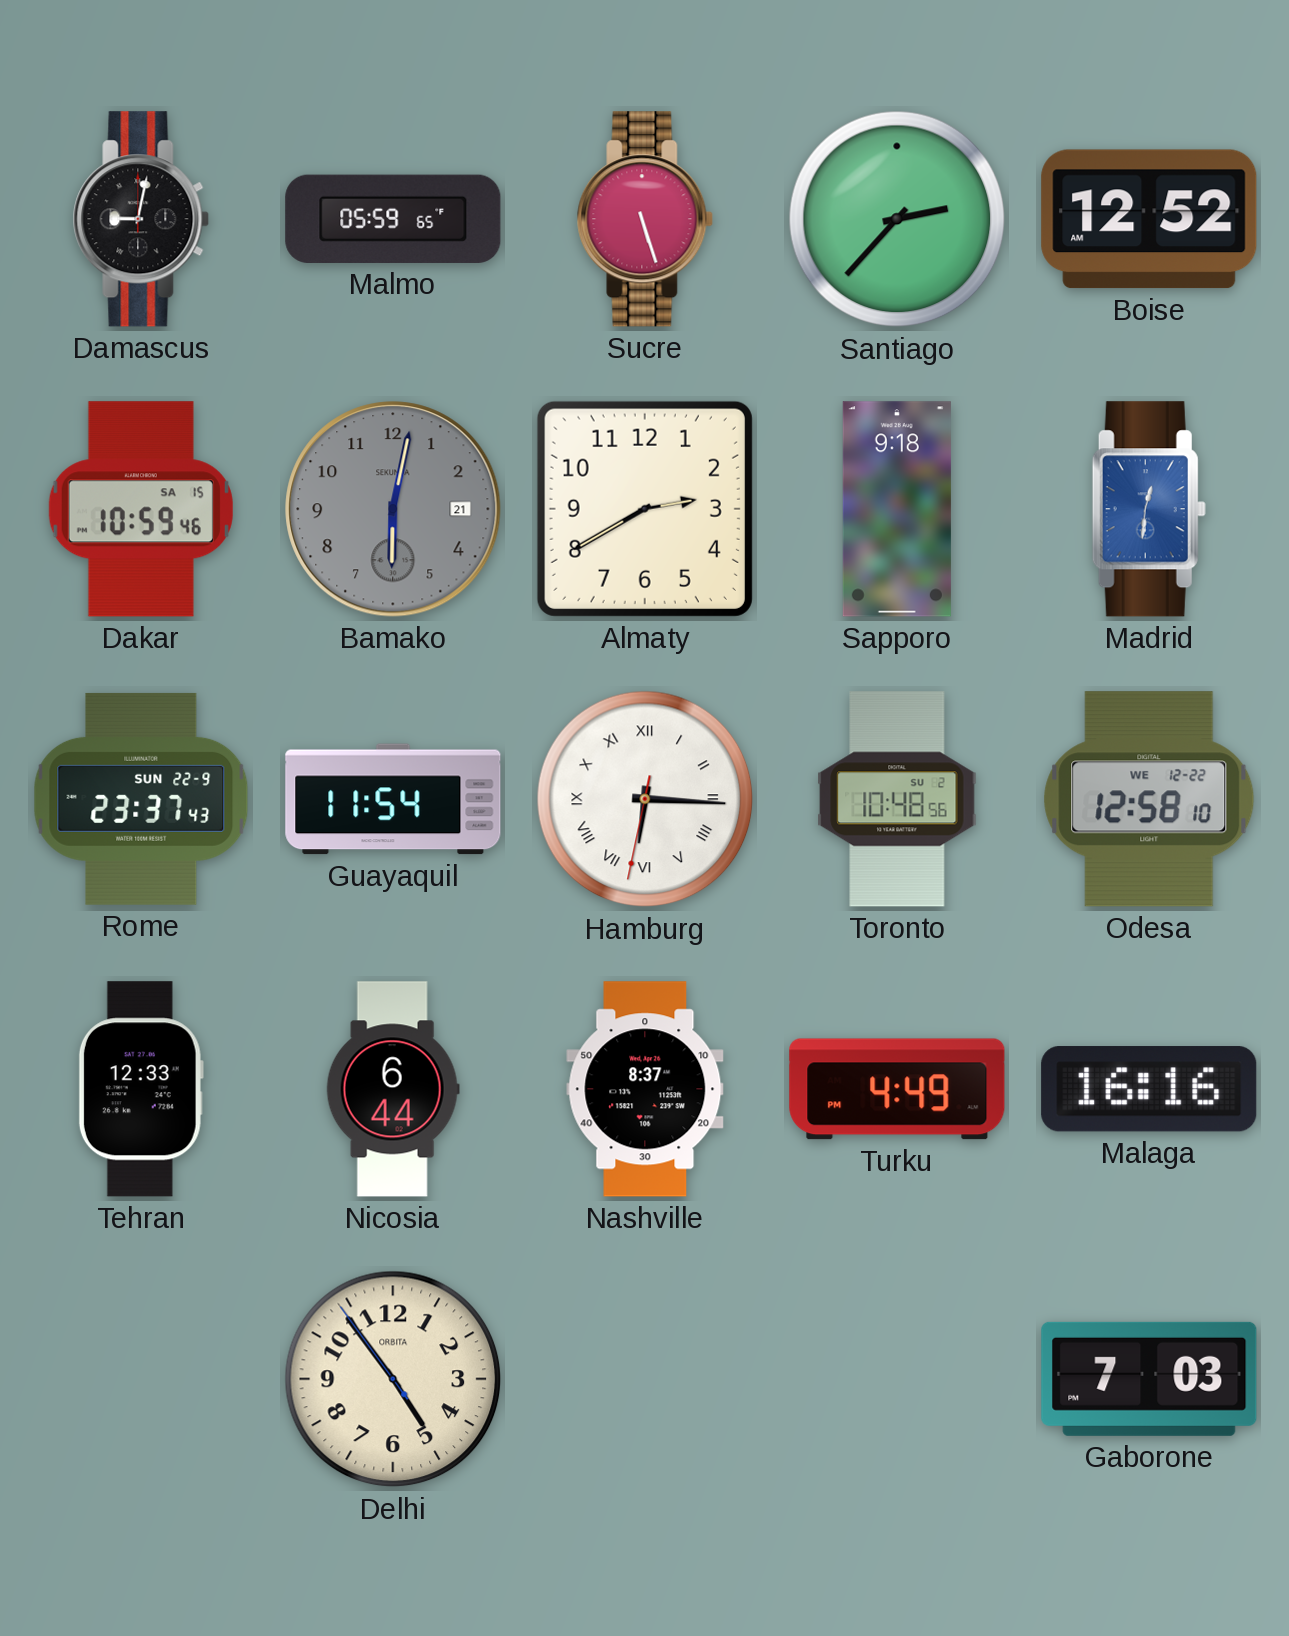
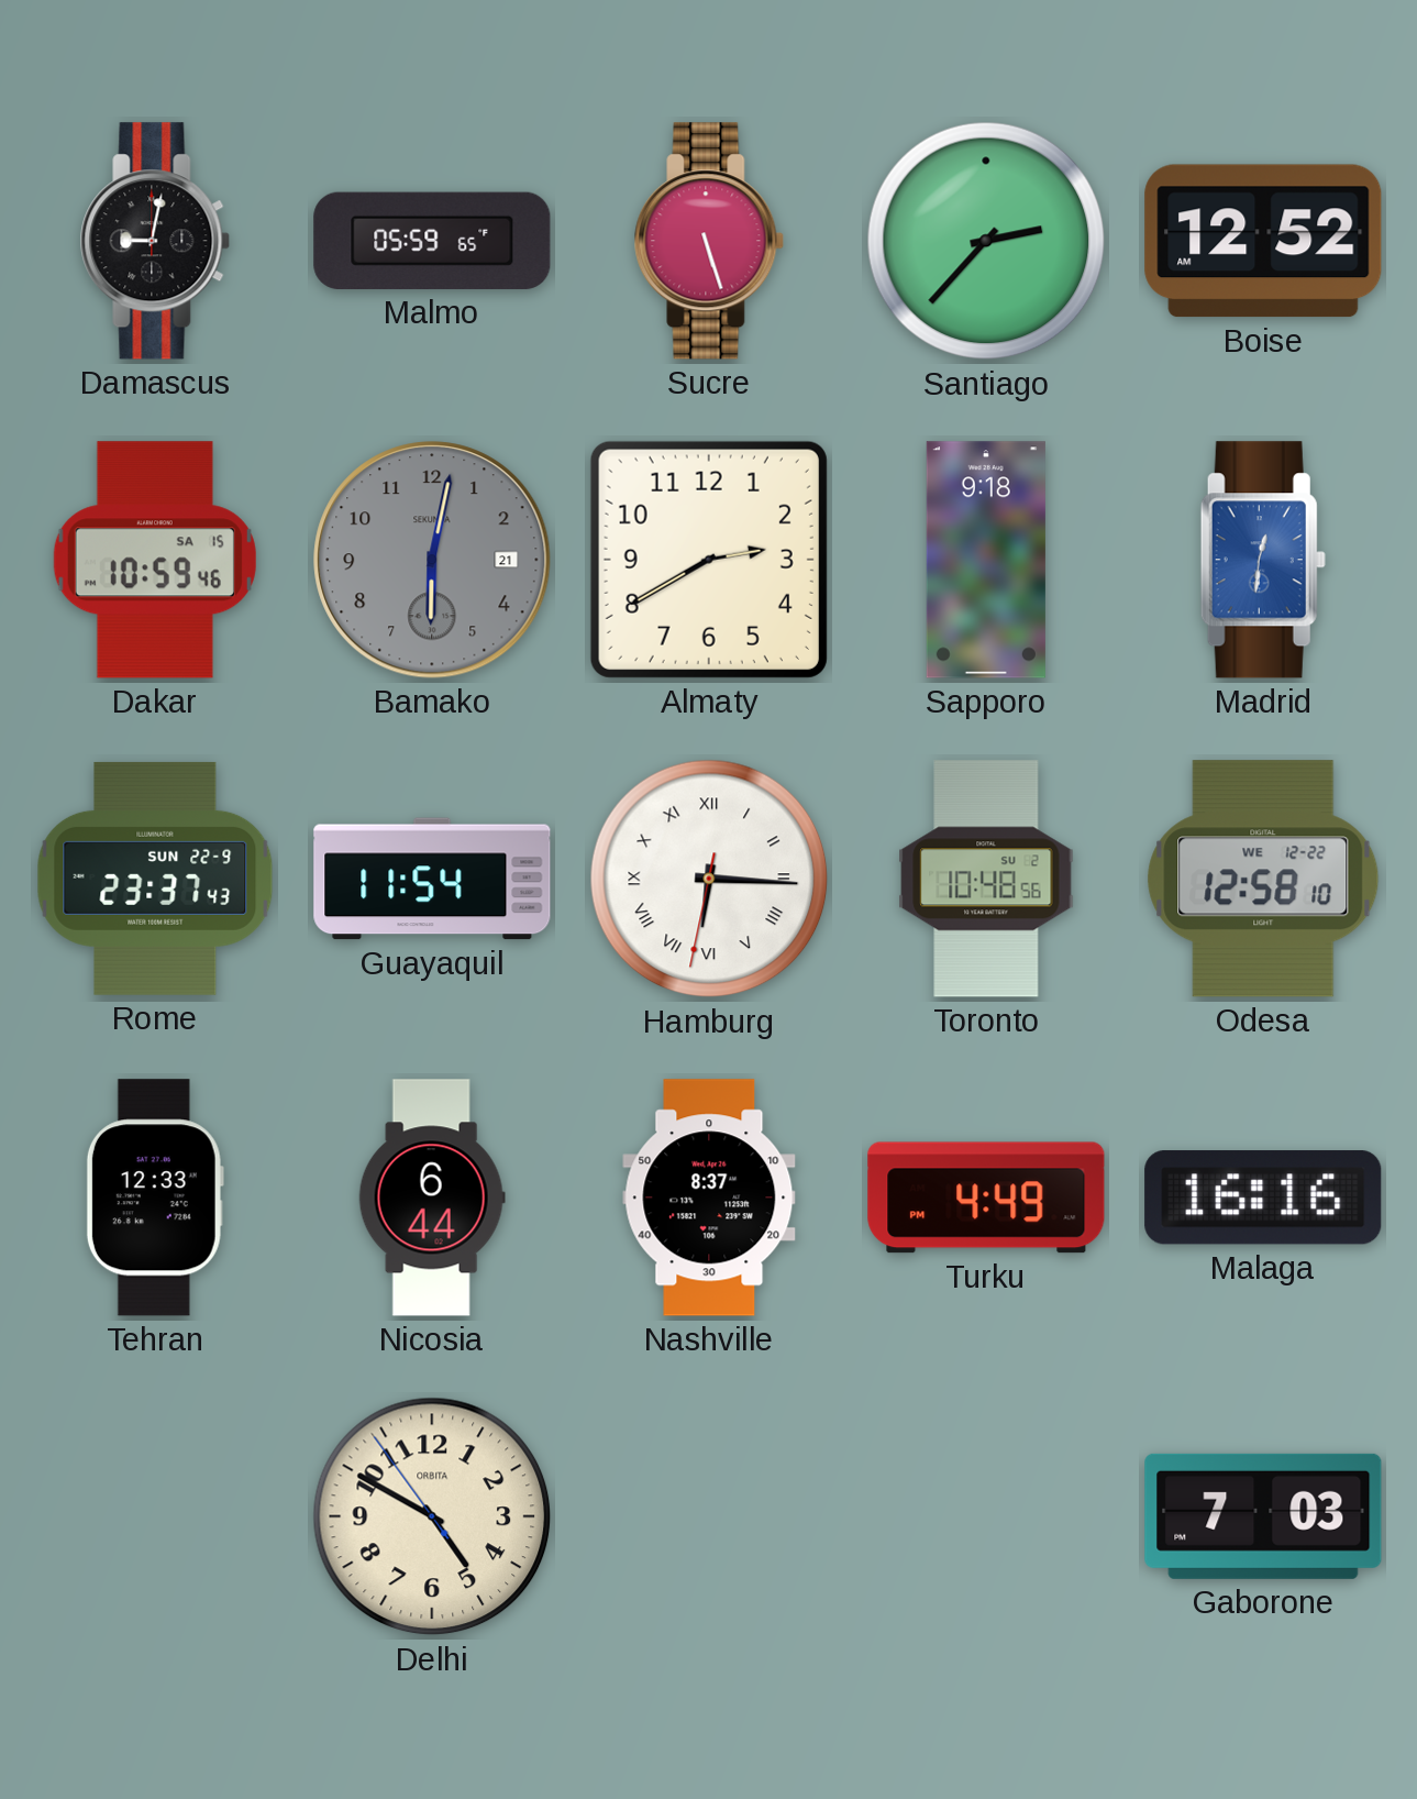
Delhi: 4:53 -> 4:49
